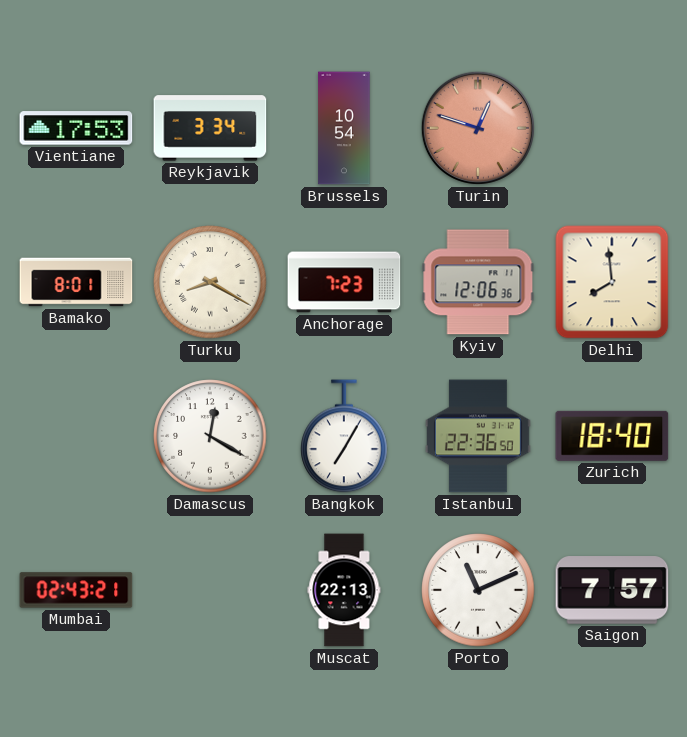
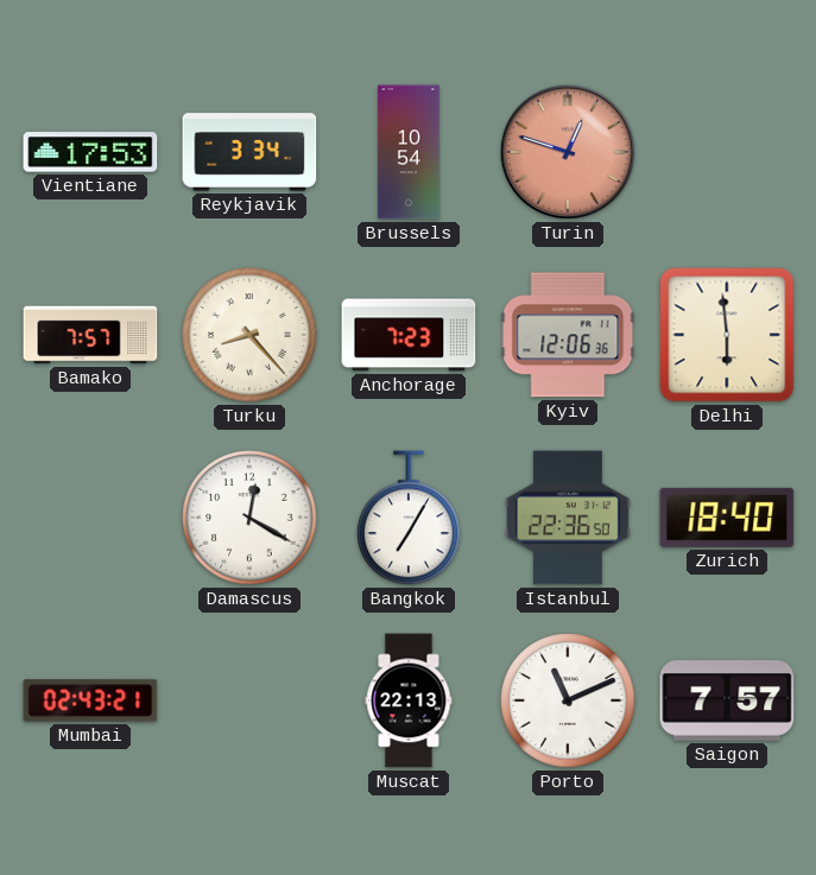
Bamako: 8:01 -> 7:57
Turku: 8:20 -> 8:23
Delhi: 7:59 -> 5:59
